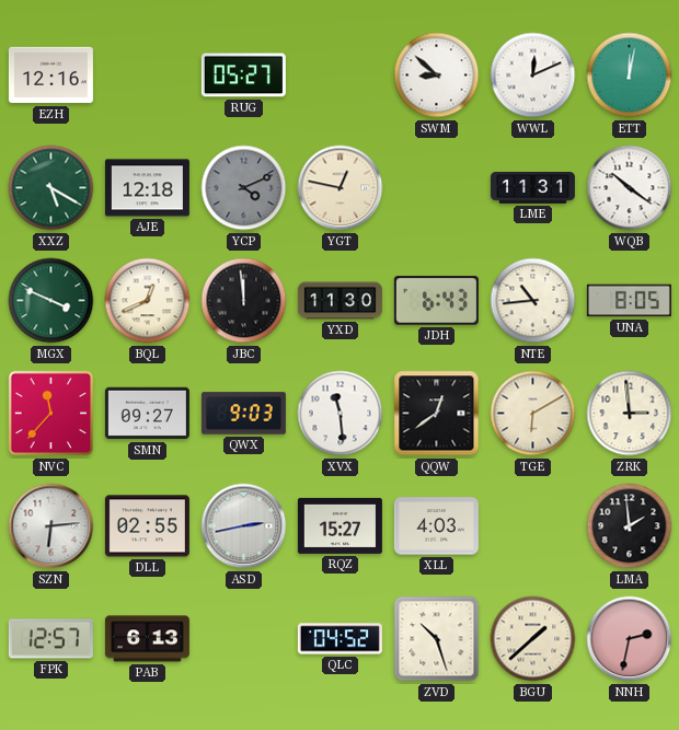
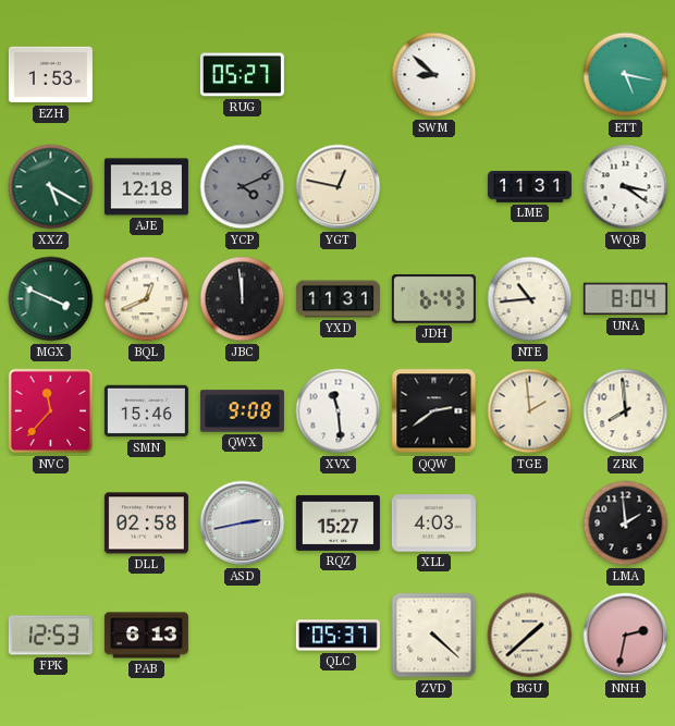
EZH: 12:16 -> 1:53
WWL: 12:11 -> none
ETT: 12:02 -> 5:17
WQB: 10:21 -> 3:21
YXD: 11:30 -> 11:31
UNA: 8:05 -> 8:04
SMN: 09:27 -> 15:46
QWX: 9:03 -> 9:08
QQW: 12:39 -> 2:39
TGE: 6:10 -> 1:59
ZRK: 2:59 -> 7:59
SZN: 6:14 -> none
DLL: 02:55 -> 02:58
FPK: 12:57 -> 12:53
QLC: 04:52 -> 05:37
ZVD: 10:27 -> 4:22
